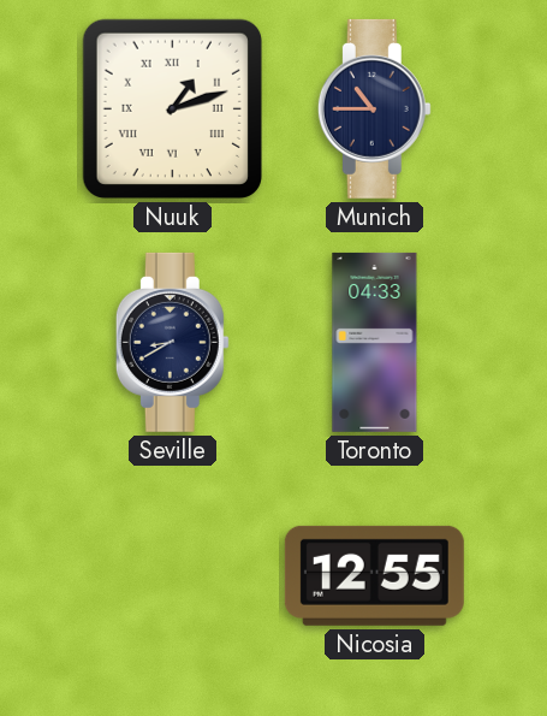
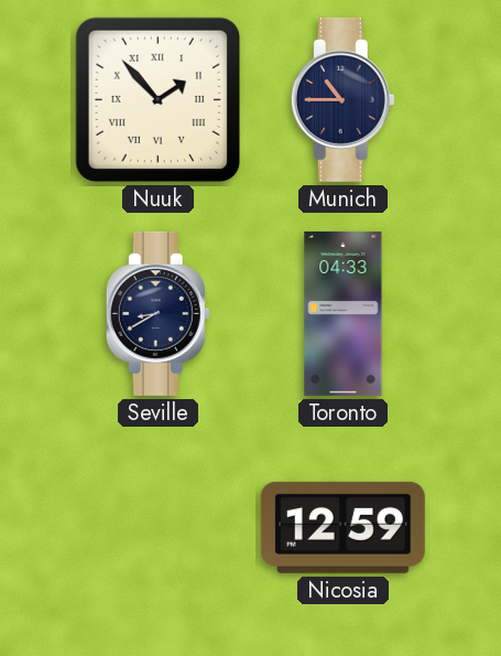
Nuuk: 1:12 -> 1:53
Nicosia: 12:55 -> 12:59
